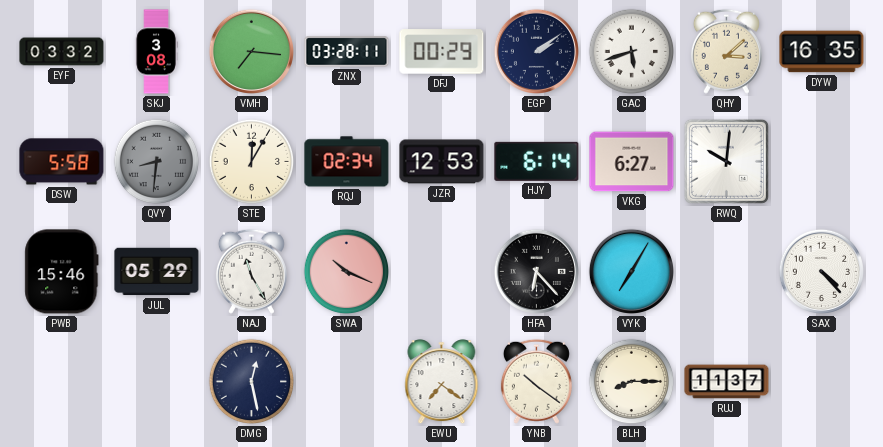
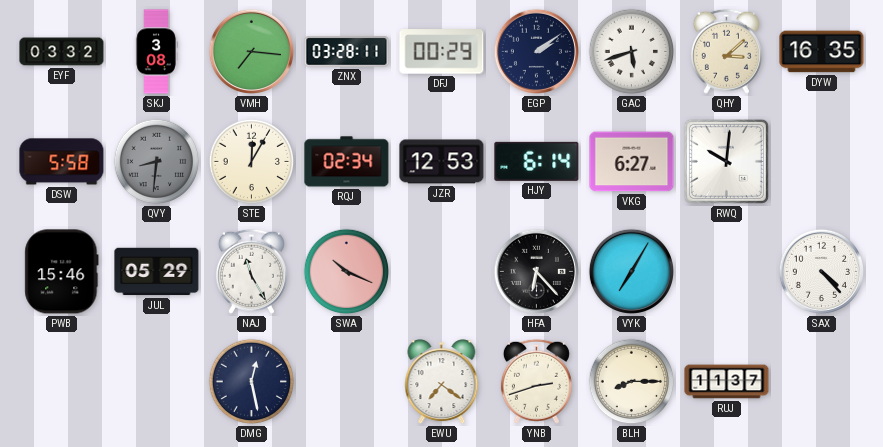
YNB: 10:21 -> 2:42
